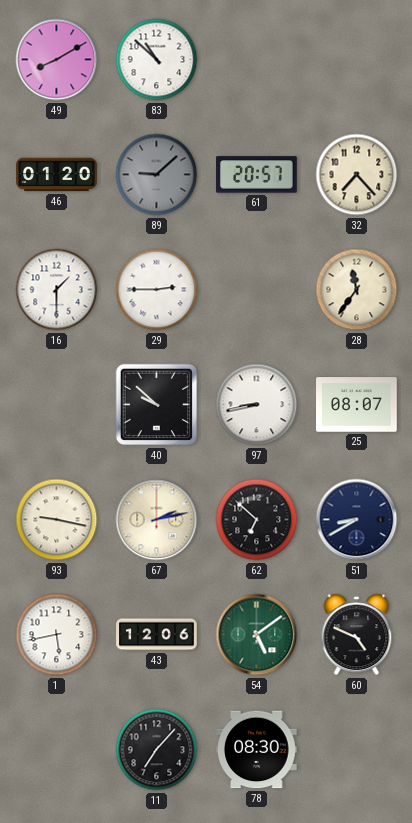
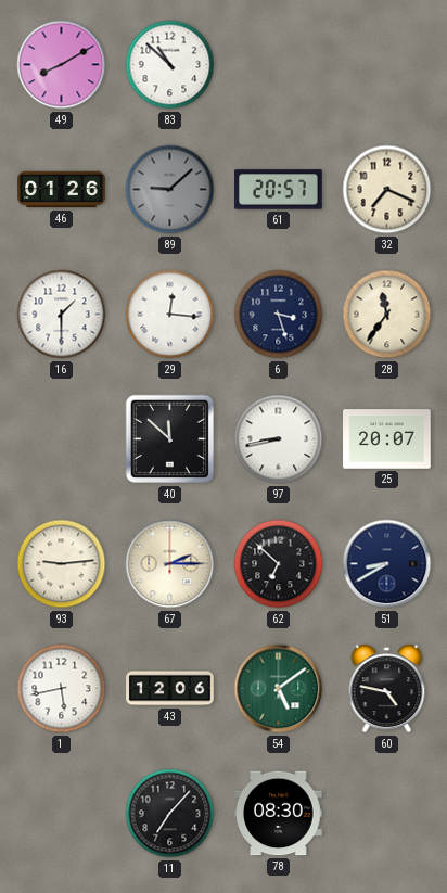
46: 01:20 -> 01:26
32: 7:23 -> 7:19
29: 2:45 -> 12:16
6: none -> 3:27
40: 9:52 -> 11:52
25: 08:07 -> 20:07
93: 9:17 -> 9:14
67: 2:13 -> 2:15
60: 4:49 -> 4:47
